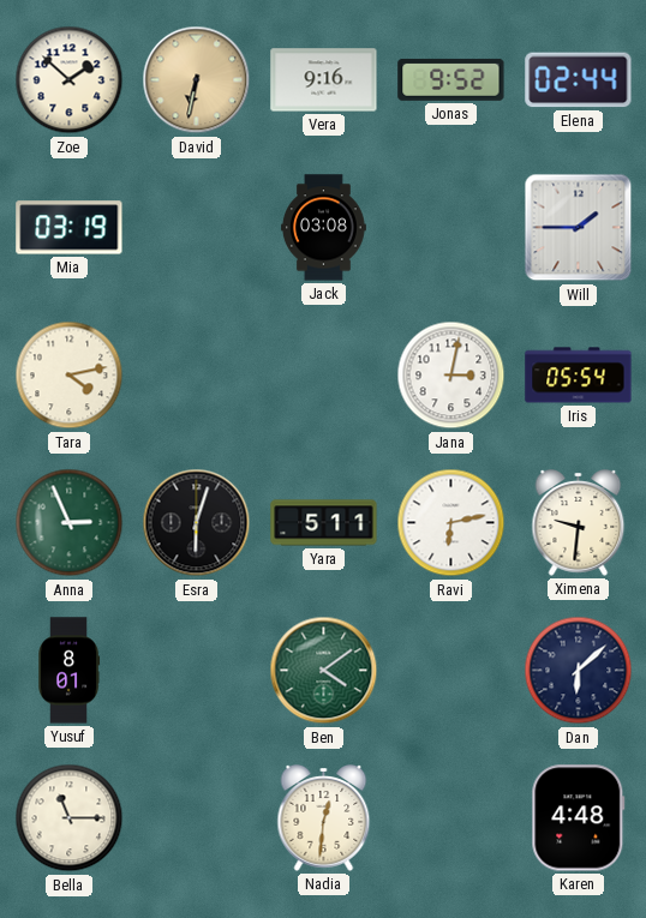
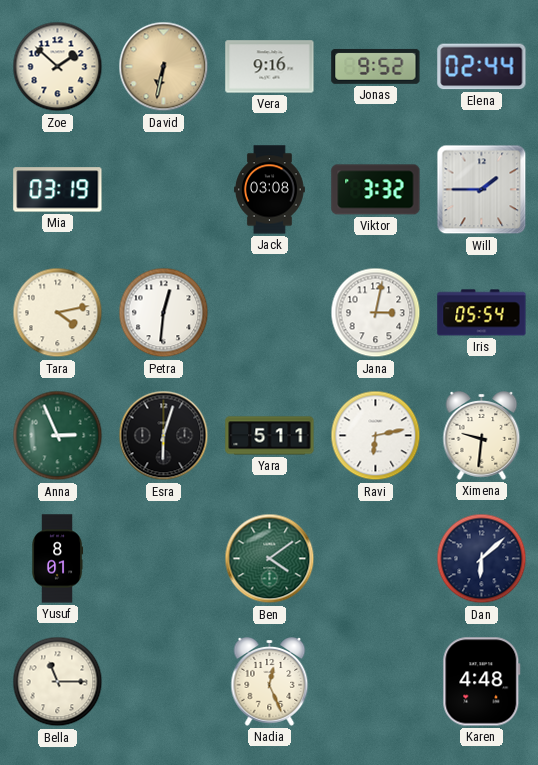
Viktor: none -> 3:32
Petra: none -> 12:31
Nadia: 12:31 -> 12:26
